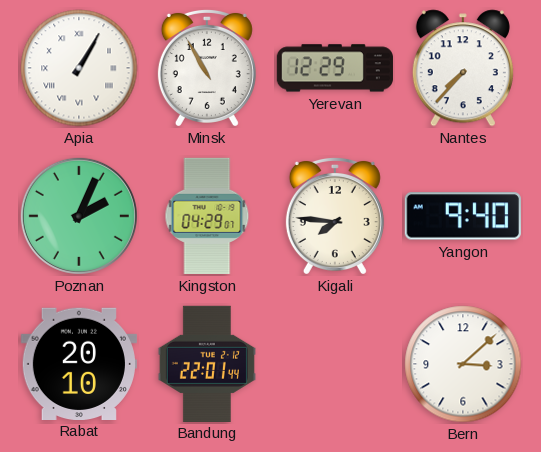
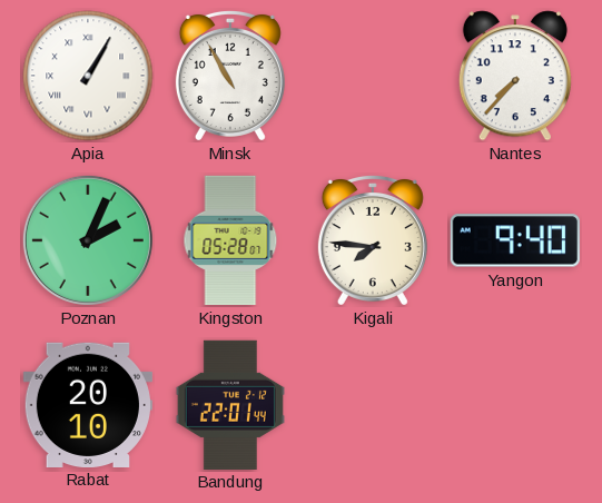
Yerevan: 12:29 -> none
Kingston: 04:29 -> 05:28
Bern: 3:08 -> none
